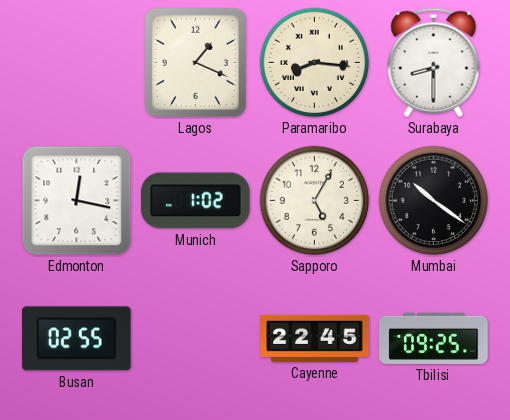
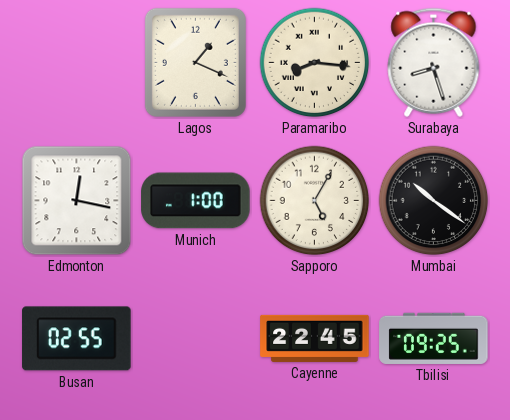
Surabaya: 8:30 -> 8:27
Munich: 1:02 -> 1:00
